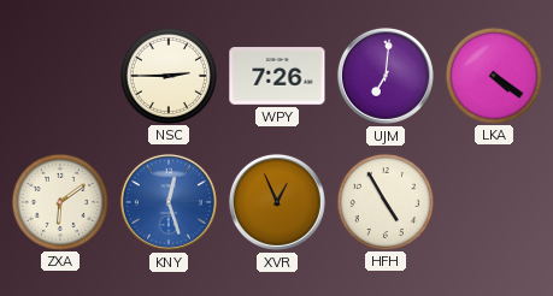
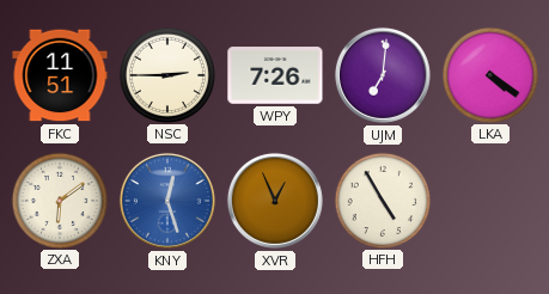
FKC: none -> 11:51
